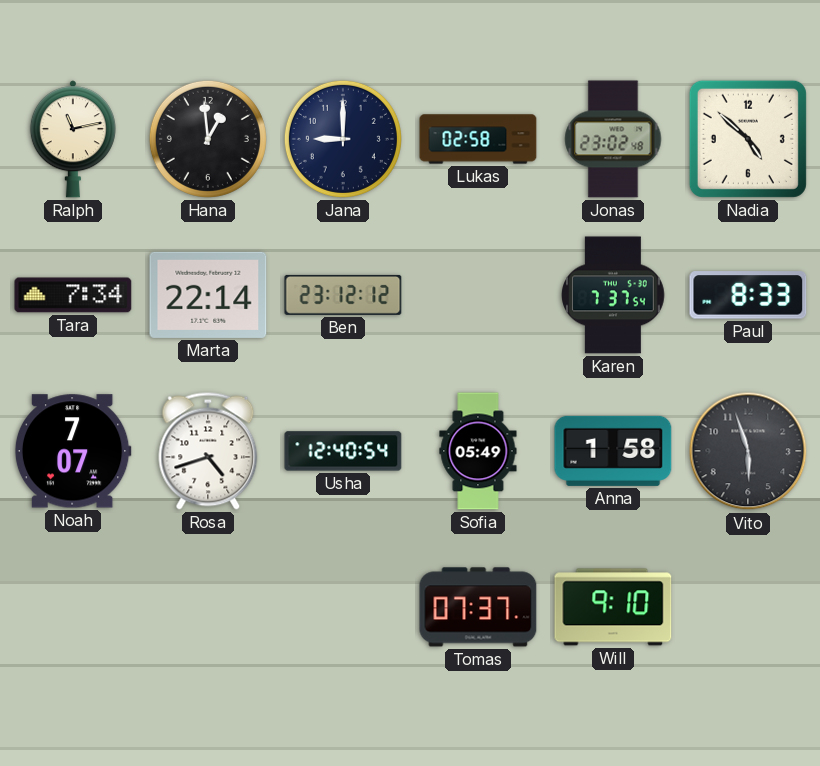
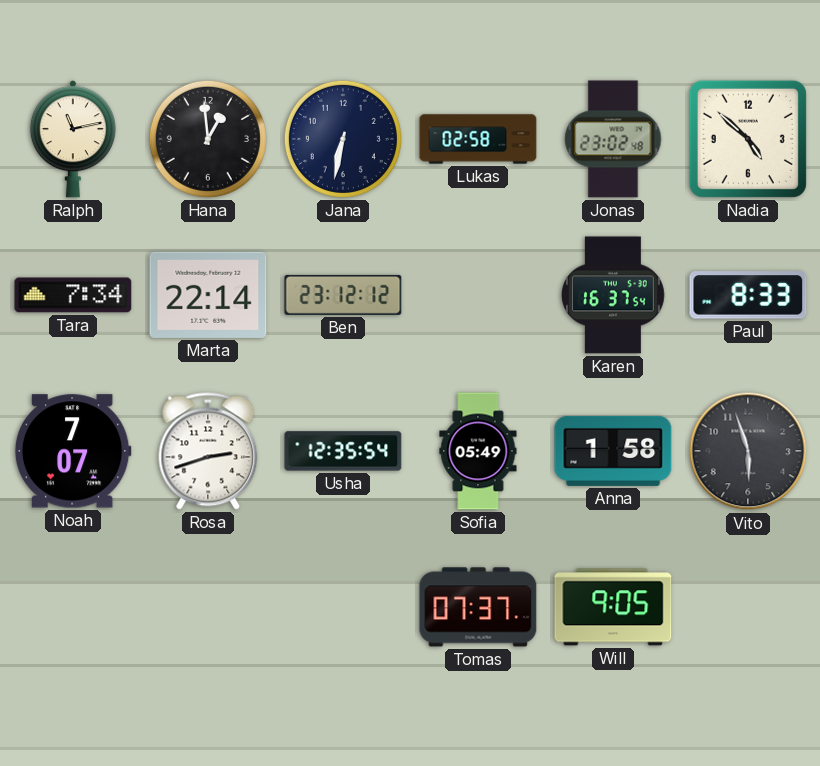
Jana: 9:00 -> 6:32
Karen: 7:37 -> 16:37
Rosa: 4:42 -> 2:42
Usha: 12:40 -> 12:35
Will: 9:10 -> 9:05
